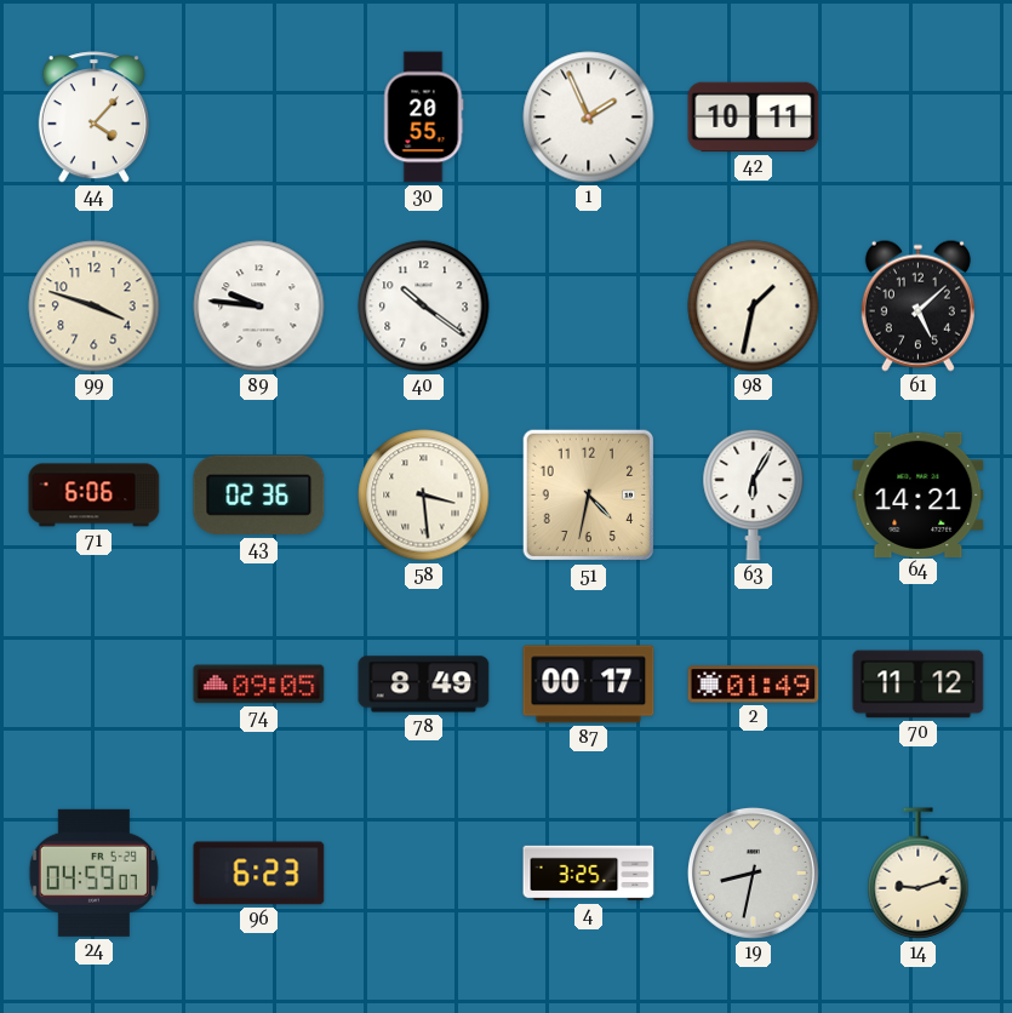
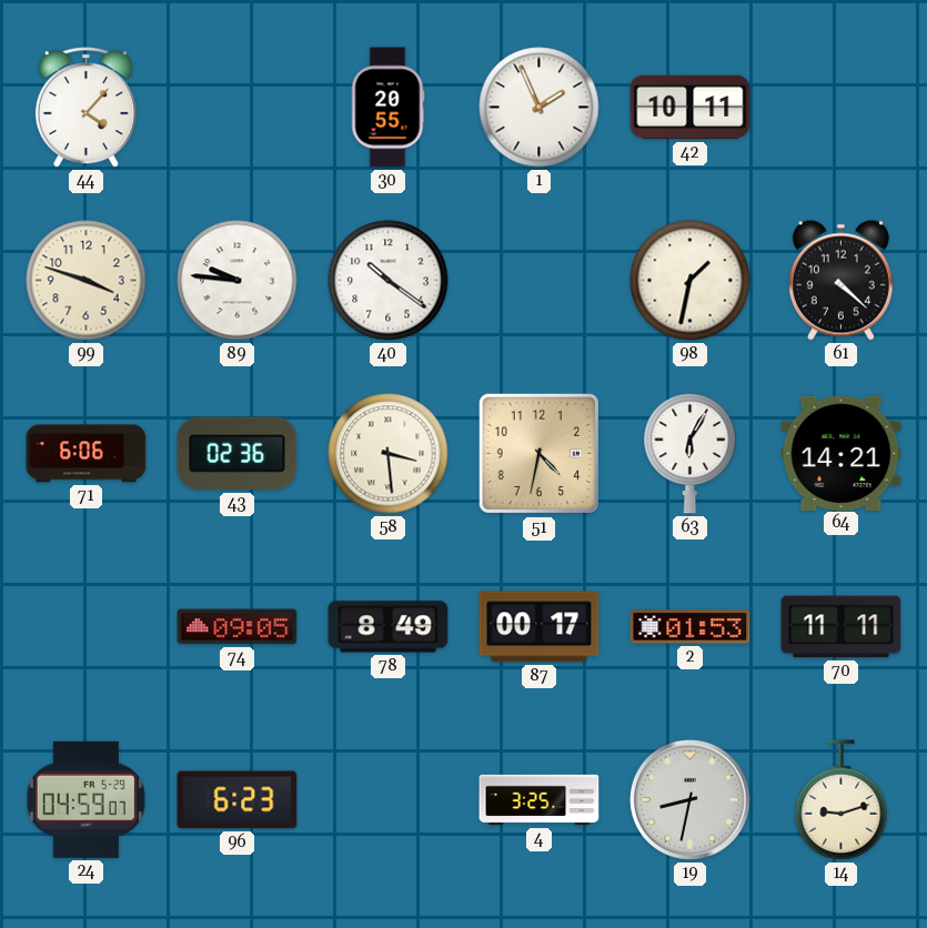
61: 5:08 -> 4:22
2: 01:49 -> 01:53
70: 11:12 -> 11:11
